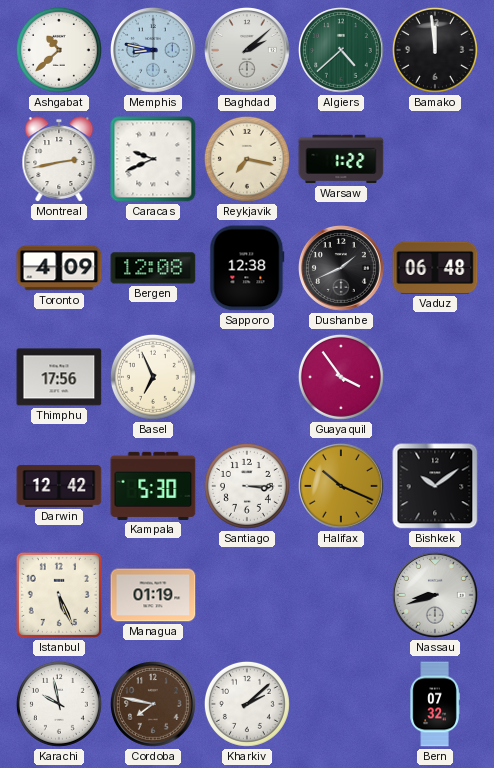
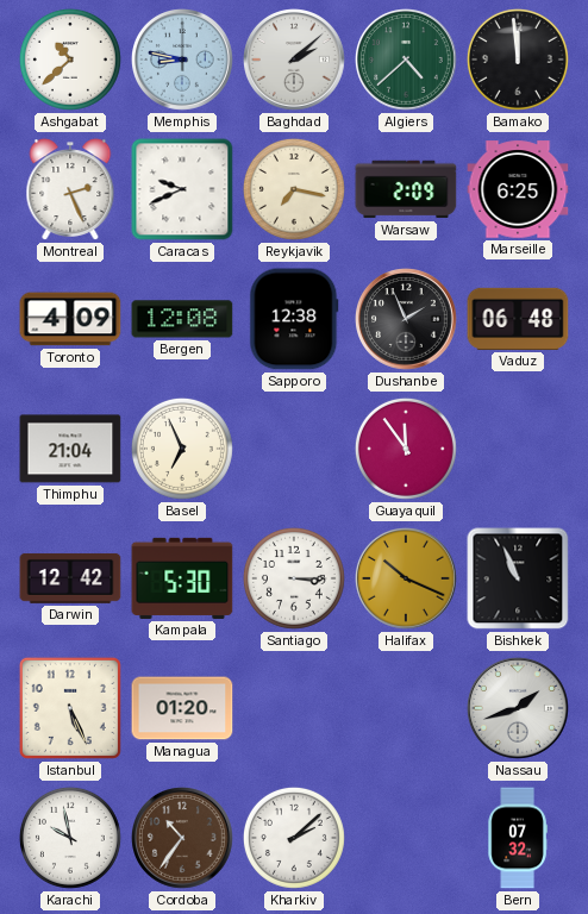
Montreal: 2:43 -> 2:26
Warsaw: 1:22 -> 2:09
Marseille: none -> 6:25
Dushanbe: 1:41 -> 1:56
Thimphu: 17:56 -> 21:04
Guayaquil: 3:54 -> 11:54
Bishkek: 10:09 -> 10:56
Managua: 01:19 -> 01:20
Nassau: 8:42 -> 1:42
Cordoba: 7:47 -> 10:36
